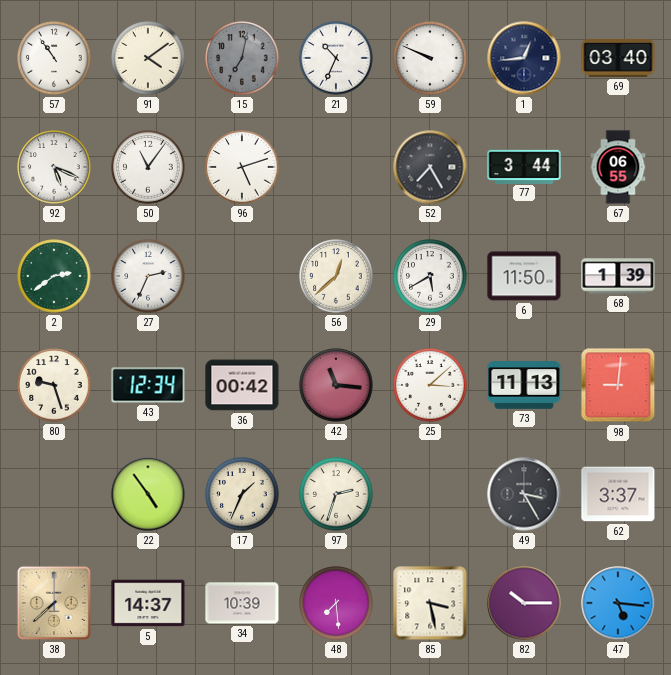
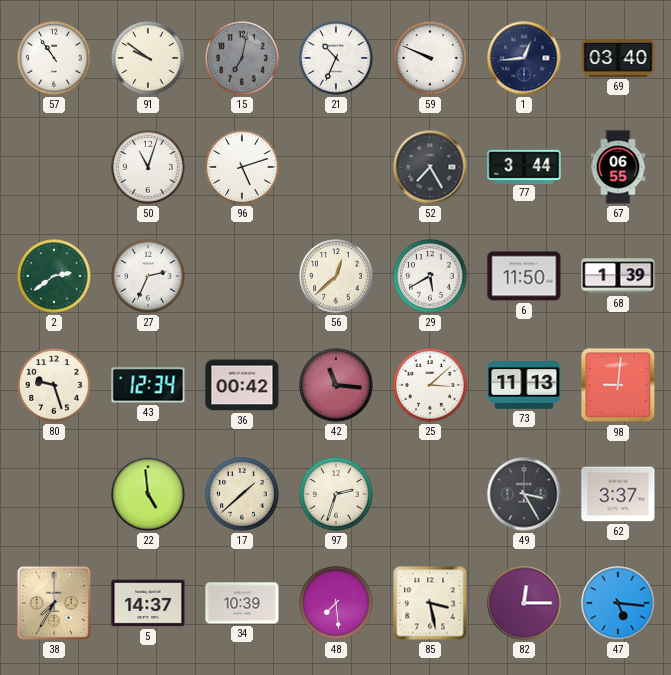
91: 4:09 -> 9:51
92: 5:19 -> none
50: 11:06 -> 11:03
22: 4:54 -> 4:59
17: 1:34 -> 1:38
38: 7:38 -> 7:35
82: 10:15 -> 12:15
